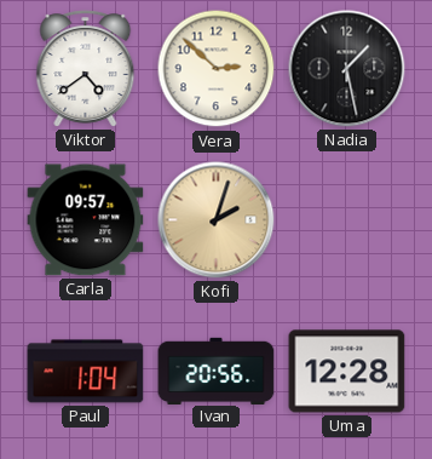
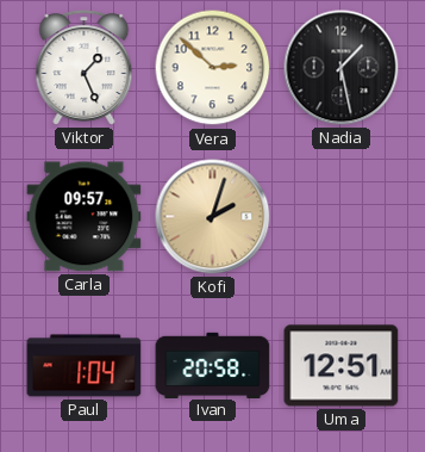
Viktor: 4:39 -> 1:26
Ivan: 20:56 -> 20:58
Uma: 12:28 -> 12:51
